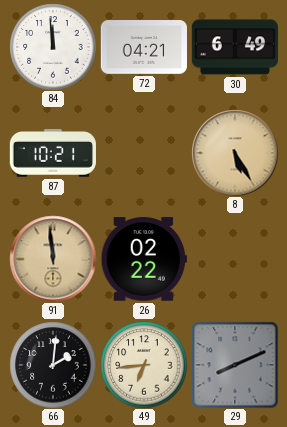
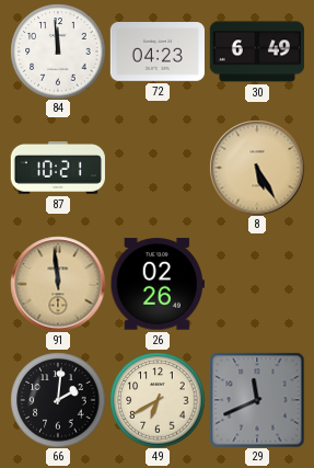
72: 04:21 -> 04:23
26: 02:22 -> 02:26
49: 6:44 -> 6:40
29: 8:11 -> 11:41
